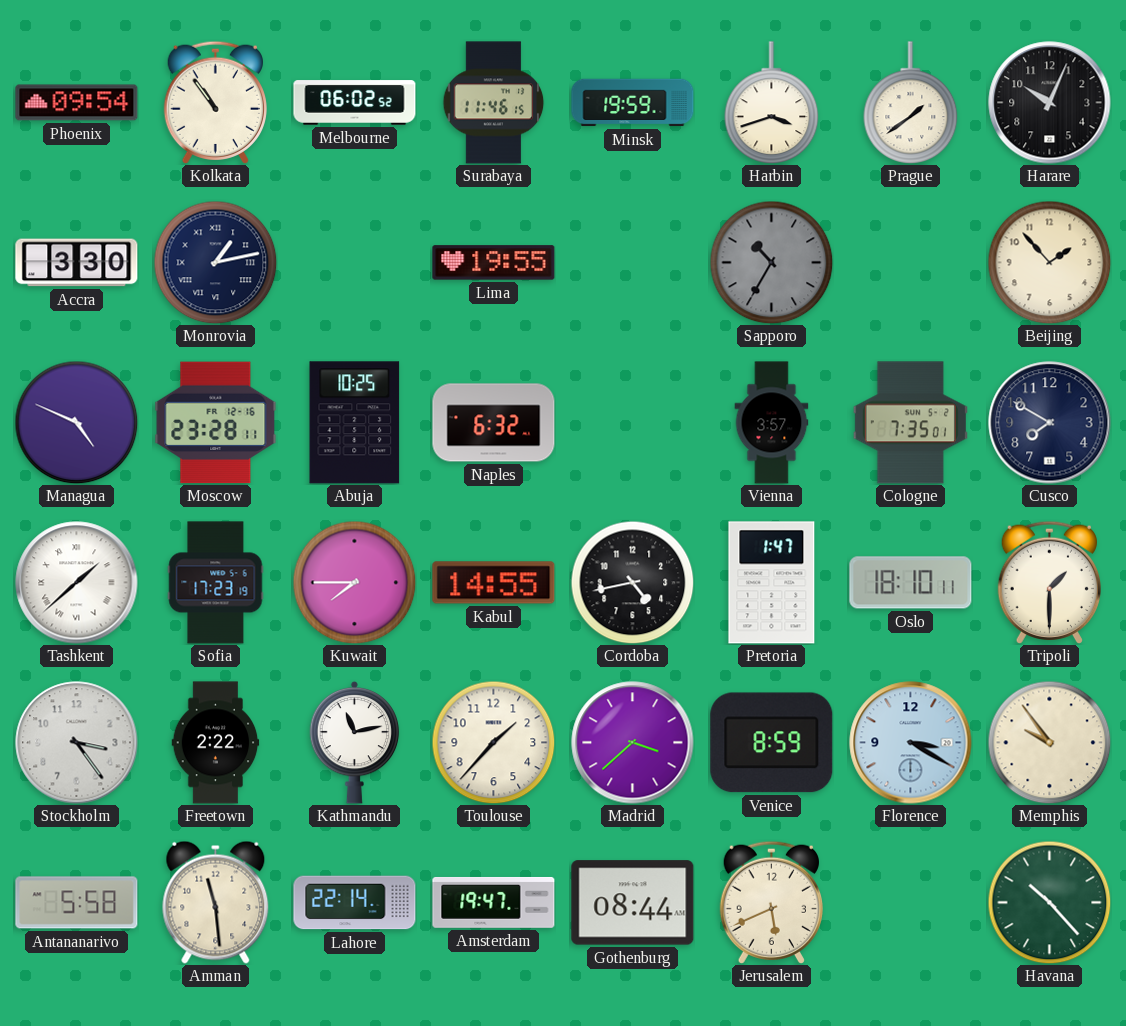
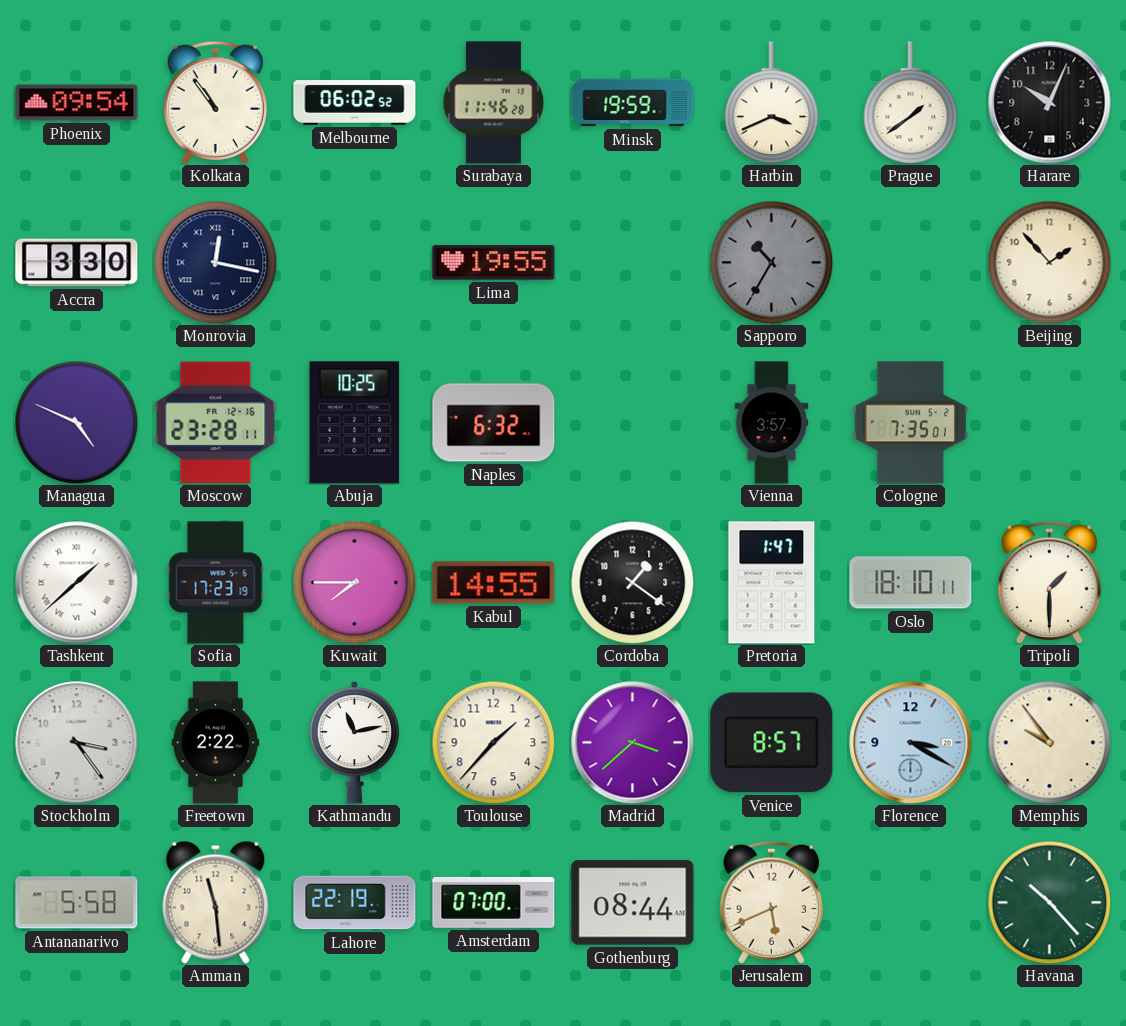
Surabaya: 11:46:15 -> 11:46:28
Harbin: 3:42 -> 3:41
Monrovia: 1:13 -> 12:17
Cusco: 7:50 -> none
Cordoba: 4:43 -> 1:21
Venice: 8:59 -> 8:57
Lahore: 22:14 -> 22:19
Amsterdam: 19:47 -> 07:00
